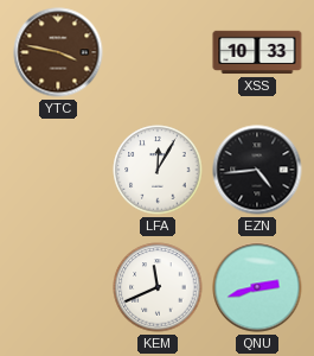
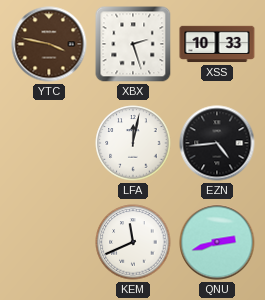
XBX: none -> 2:27
LFA: 12:05 -> 12:02
